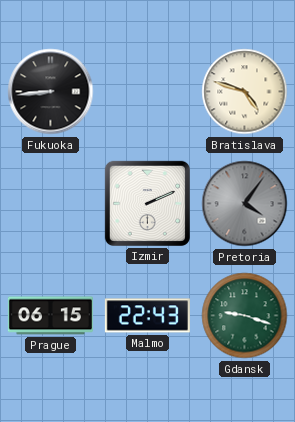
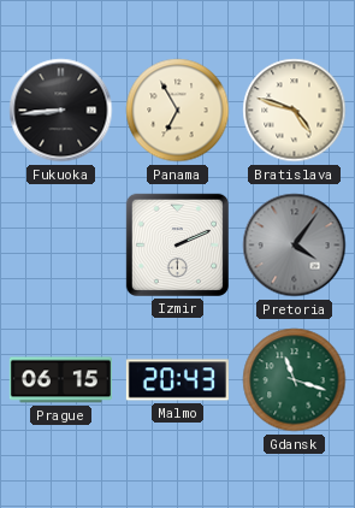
Panama: none -> 6:55
Malmo: 22:43 -> 20:43
Gdansk: 9:18 -> 11:18
